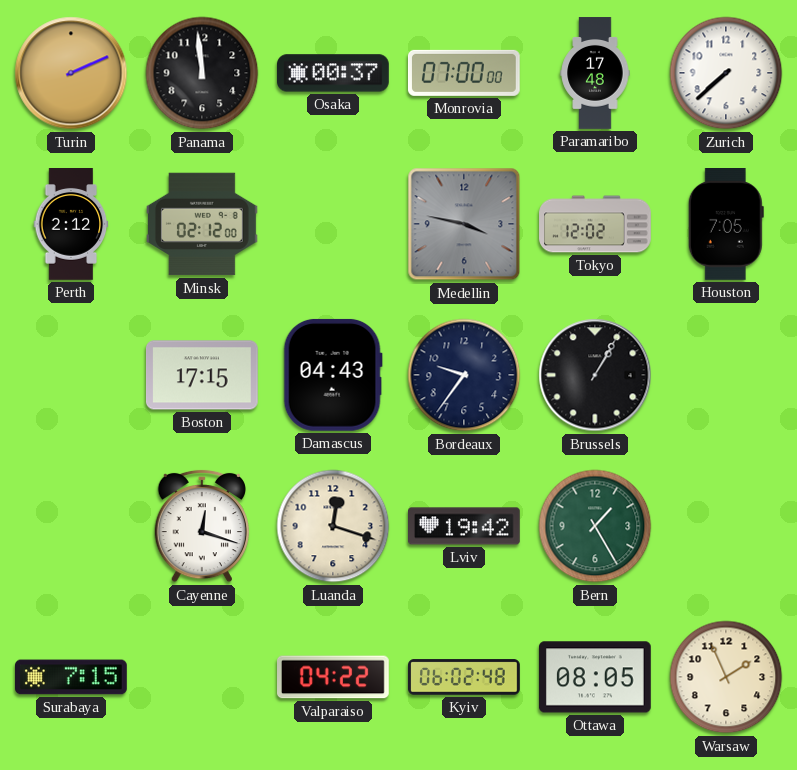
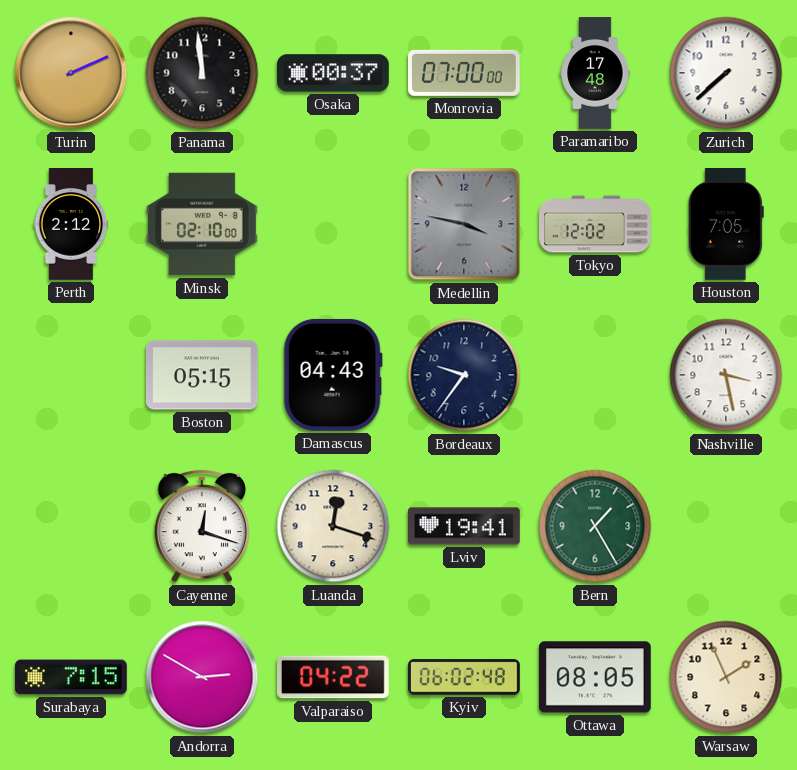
Minsk: 02:12 -> 02:10
Boston: 17:15 -> 05:15
Brussels: 1:05 -> none
Nashville: none -> 3:28
Lviv: 19:42 -> 19:41
Andorra: none -> 2:50
